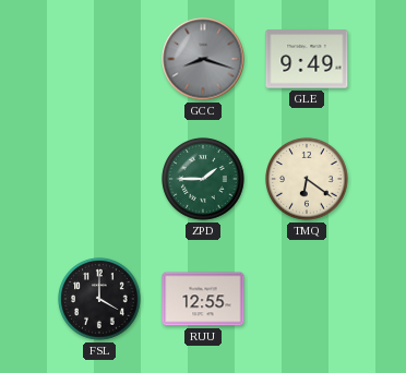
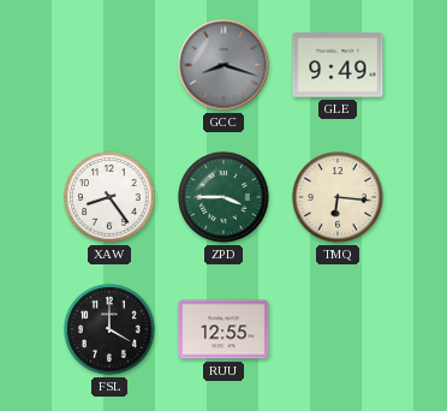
XAW: none -> 8:24
ZPD: 1:45 -> 3:45
TMQ: 6:21 -> 6:16
